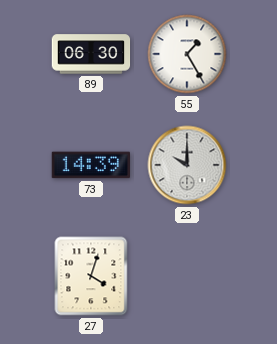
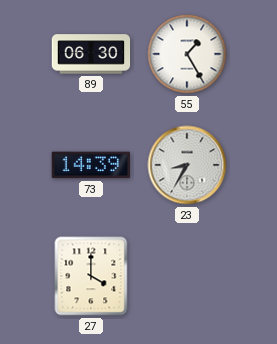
23: 10:00 -> 8:35
27: 4:03 -> 4:00
